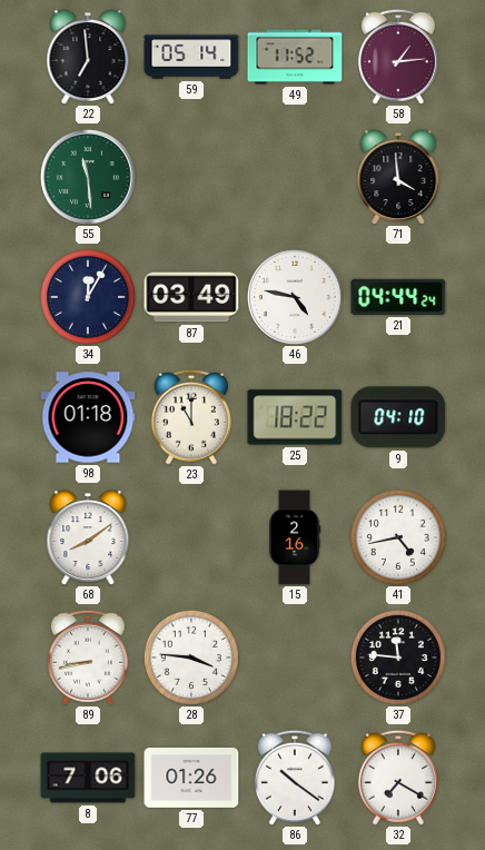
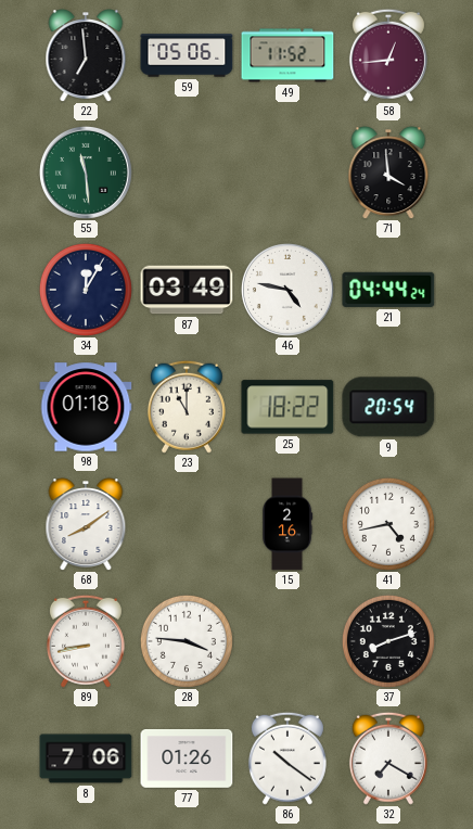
59: 05:14 -> 05:06
58: 1:14 -> 12:44
9: 04:10 -> 20:54
37: 11:46 -> 8:12
